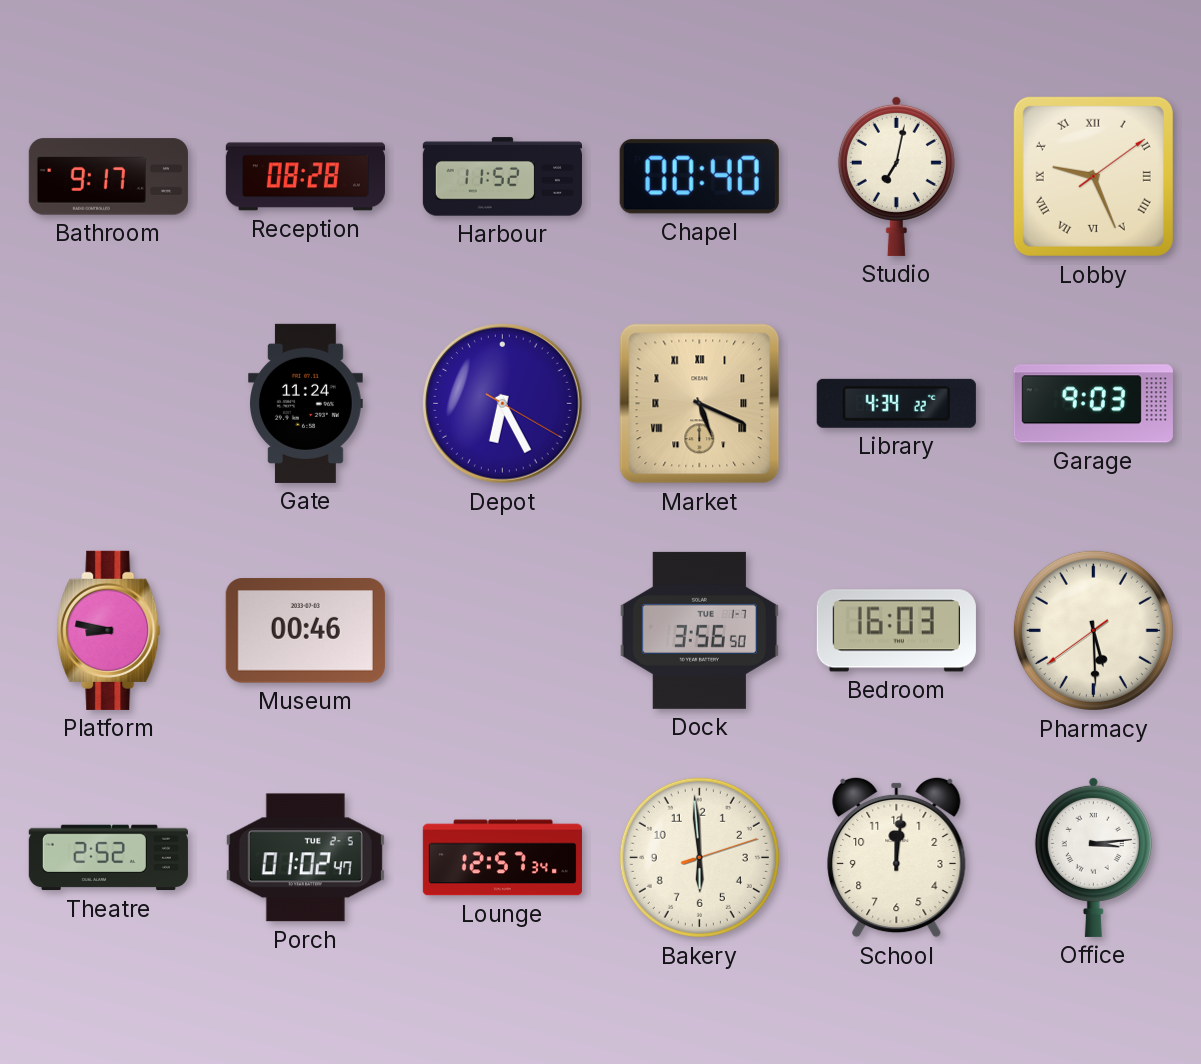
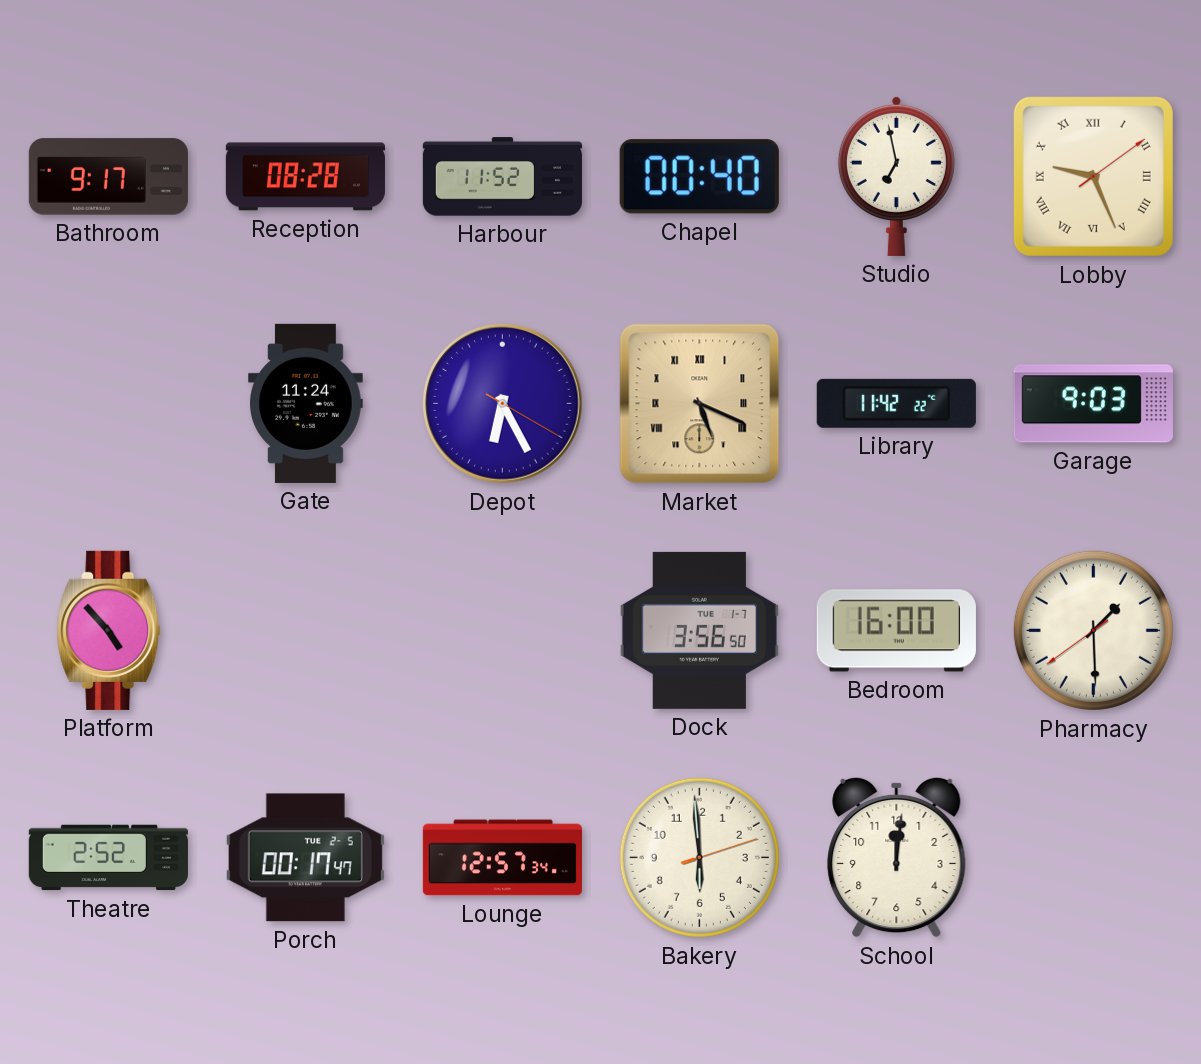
Studio: 7:02 -> 6:58
Library: 4:34 -> 11:42
Platform: 8:47 -> 4:53
Museum: 00:46 -> none
Bedroom: 16:03 -> 16:00
Pharmacy: 5:29 -> 1:29
Porch: 01:02 -> 00:17
Office: 3:14 -> none
